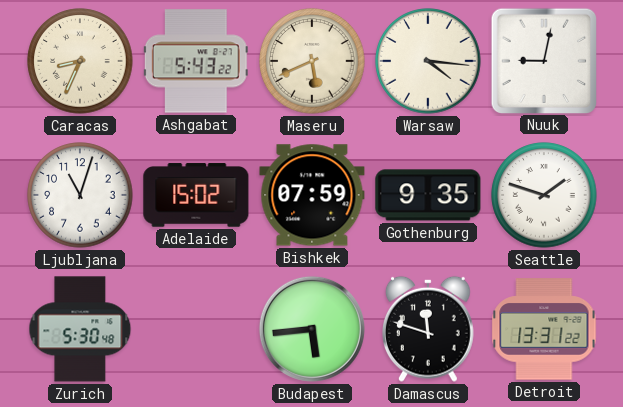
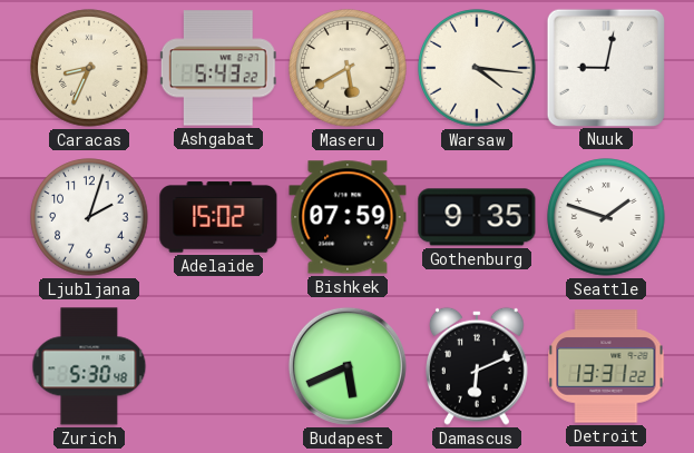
Maseru: 5:41 -> 5:40
Ljubljana: 11:03 -> 2:03
Budapest: 5:44 -> 5:41
Damascus: 11:48 -> 6:11
